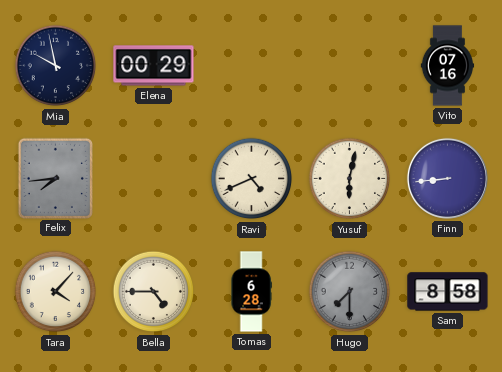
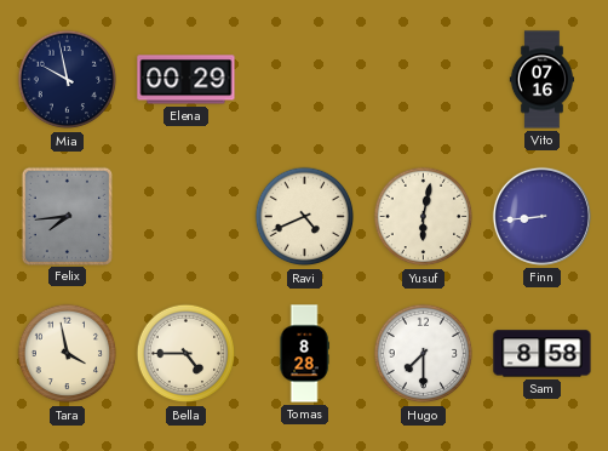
Tara: 4:07 -> 3:58
Tomas: 6:28 -> 8:28
Hugo dial: grey -> white
